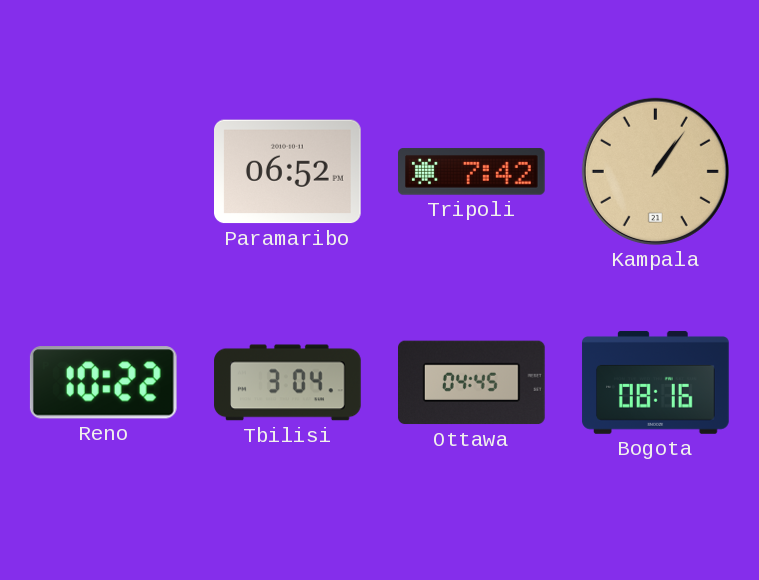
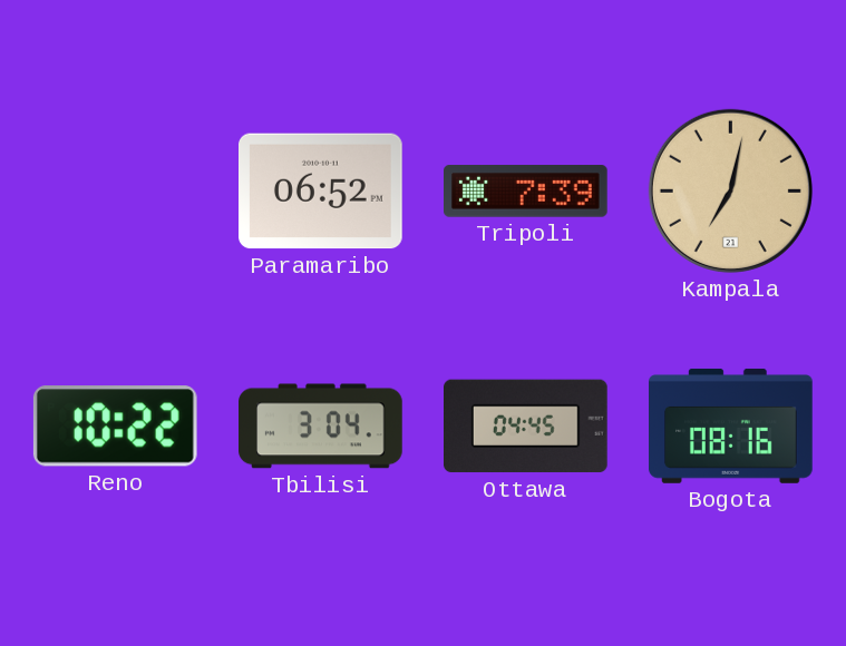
Tripoli: 7:42 -> 7:39
Kampala: 1:06 -> 7:02
